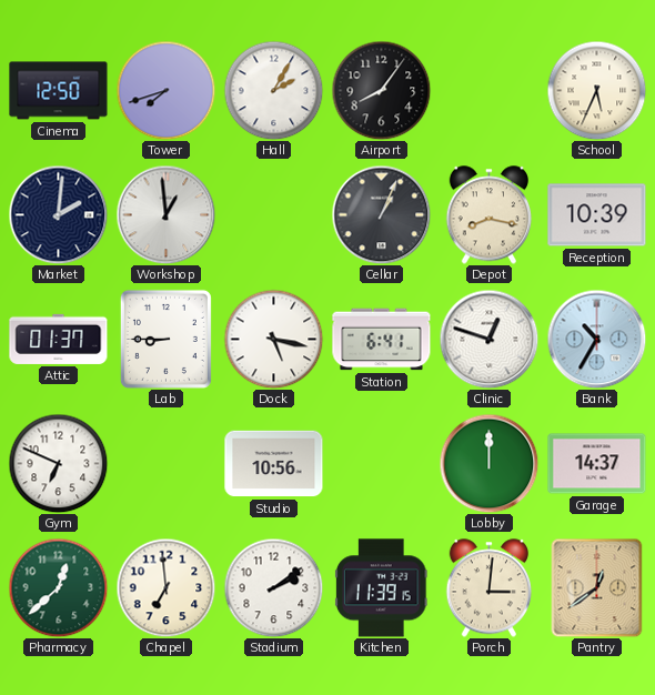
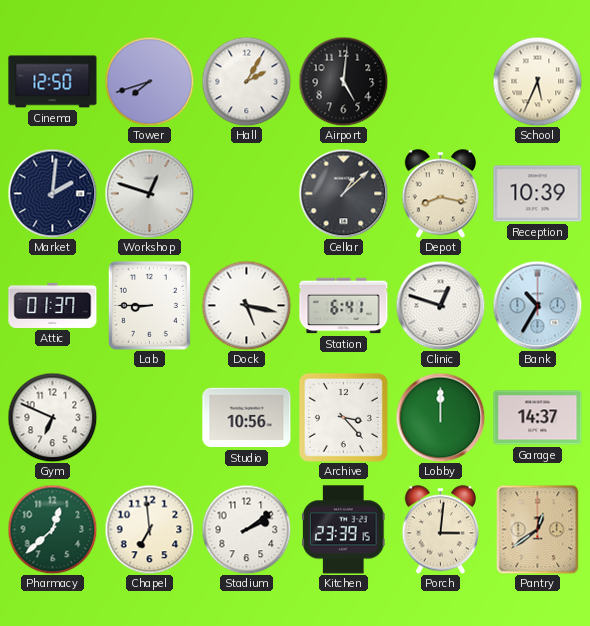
Airport: 8:06 -> 5:01
Workshop: 12:59 -> 12:48
Cellar: 1:04 -> 1:08
Archive: none -> 3:23
Kitchen: 11:39 -> 23:39
